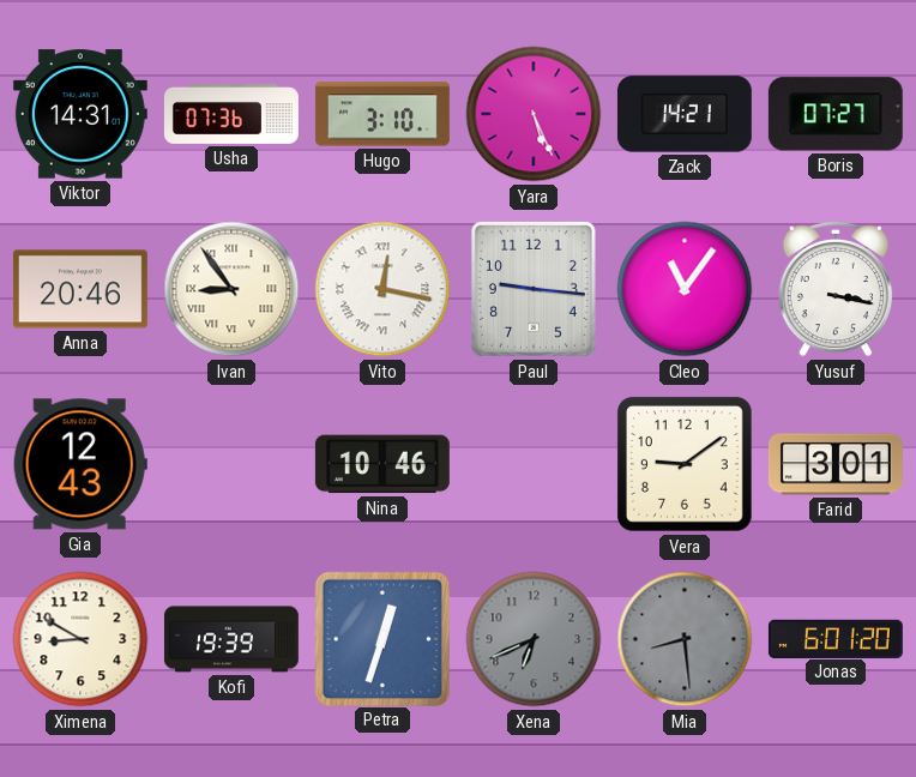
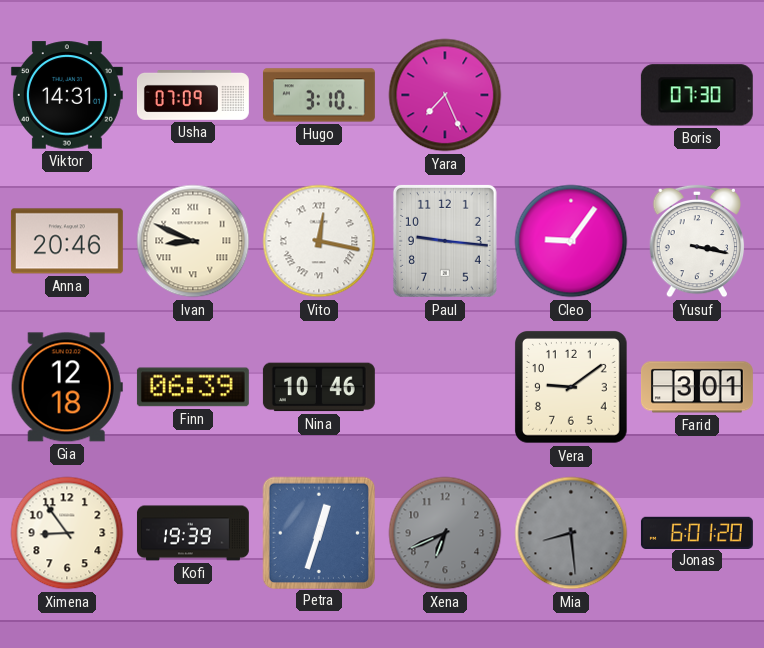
Usha: 07:36 -> 07:09
Yara: 5:26 -> 7:26
Zack: 14:21 -> none
Boris: 07:27 -> 07:30
Ivan: 8:54 -> 8:49
Cleo: 11:06 -> 9:06
Gia: 12:43 -> 12:18
Finn: none -> 06:39
Ximena: 8:50 -> 8:54
